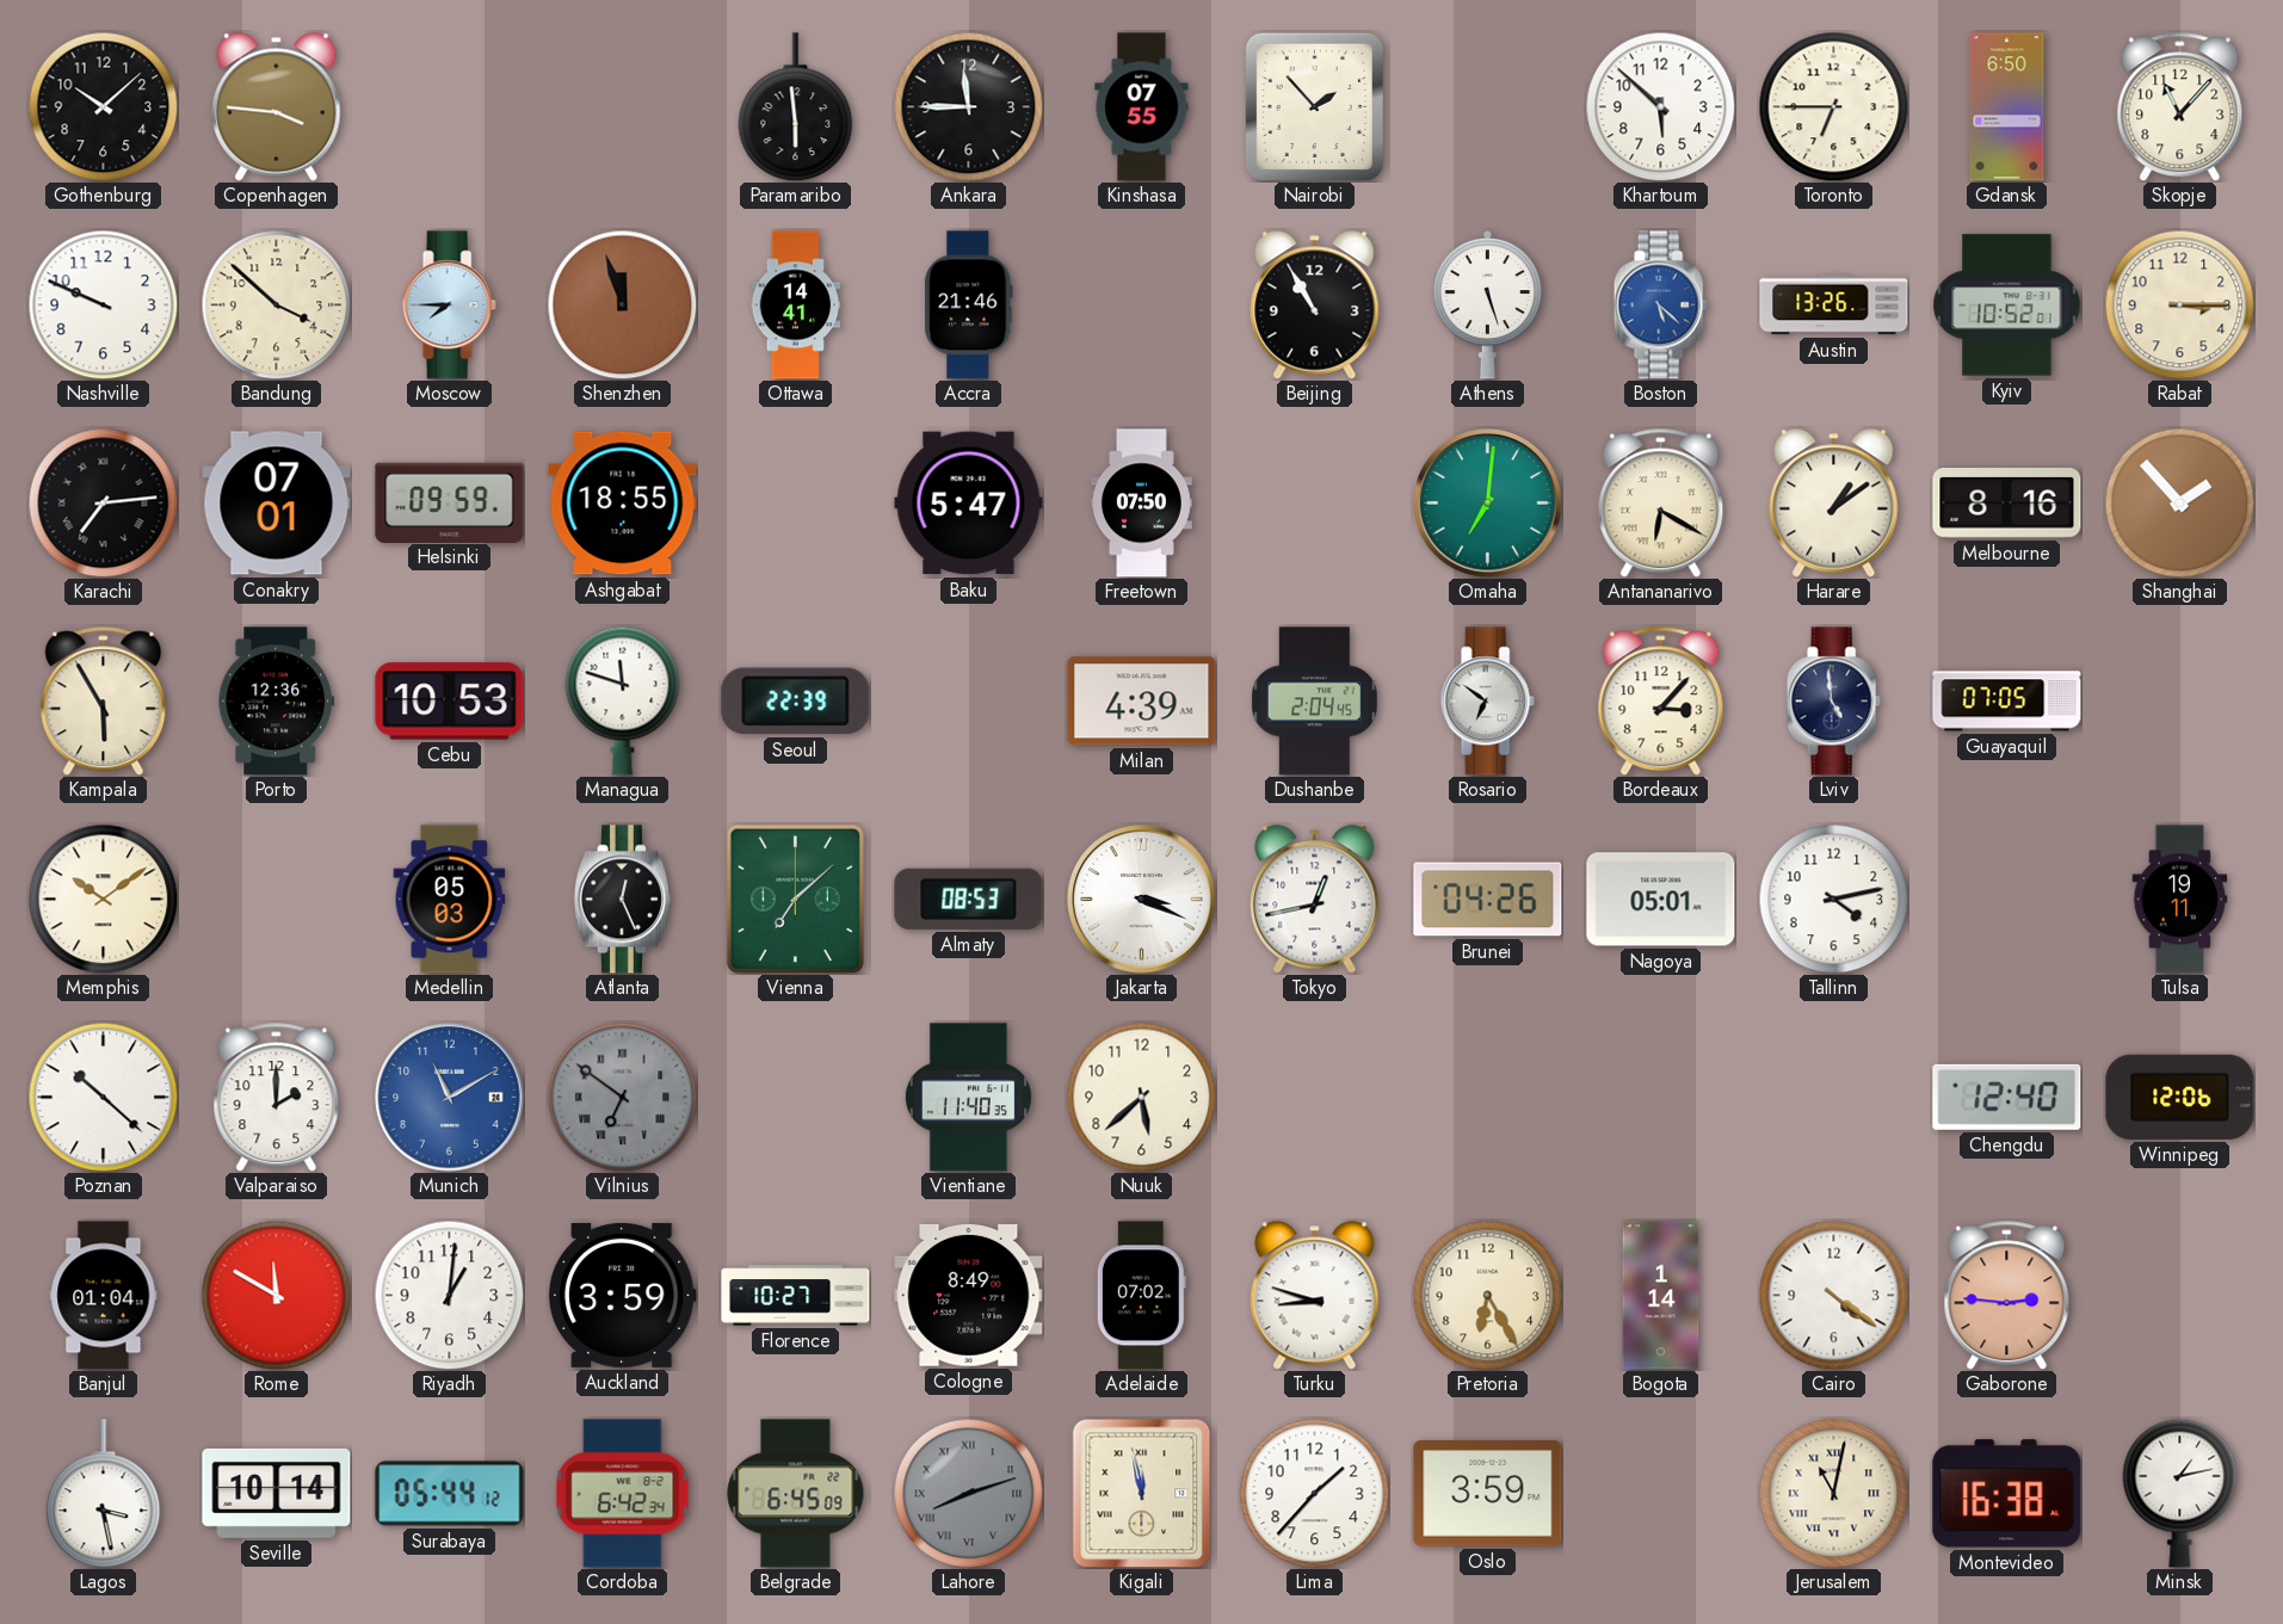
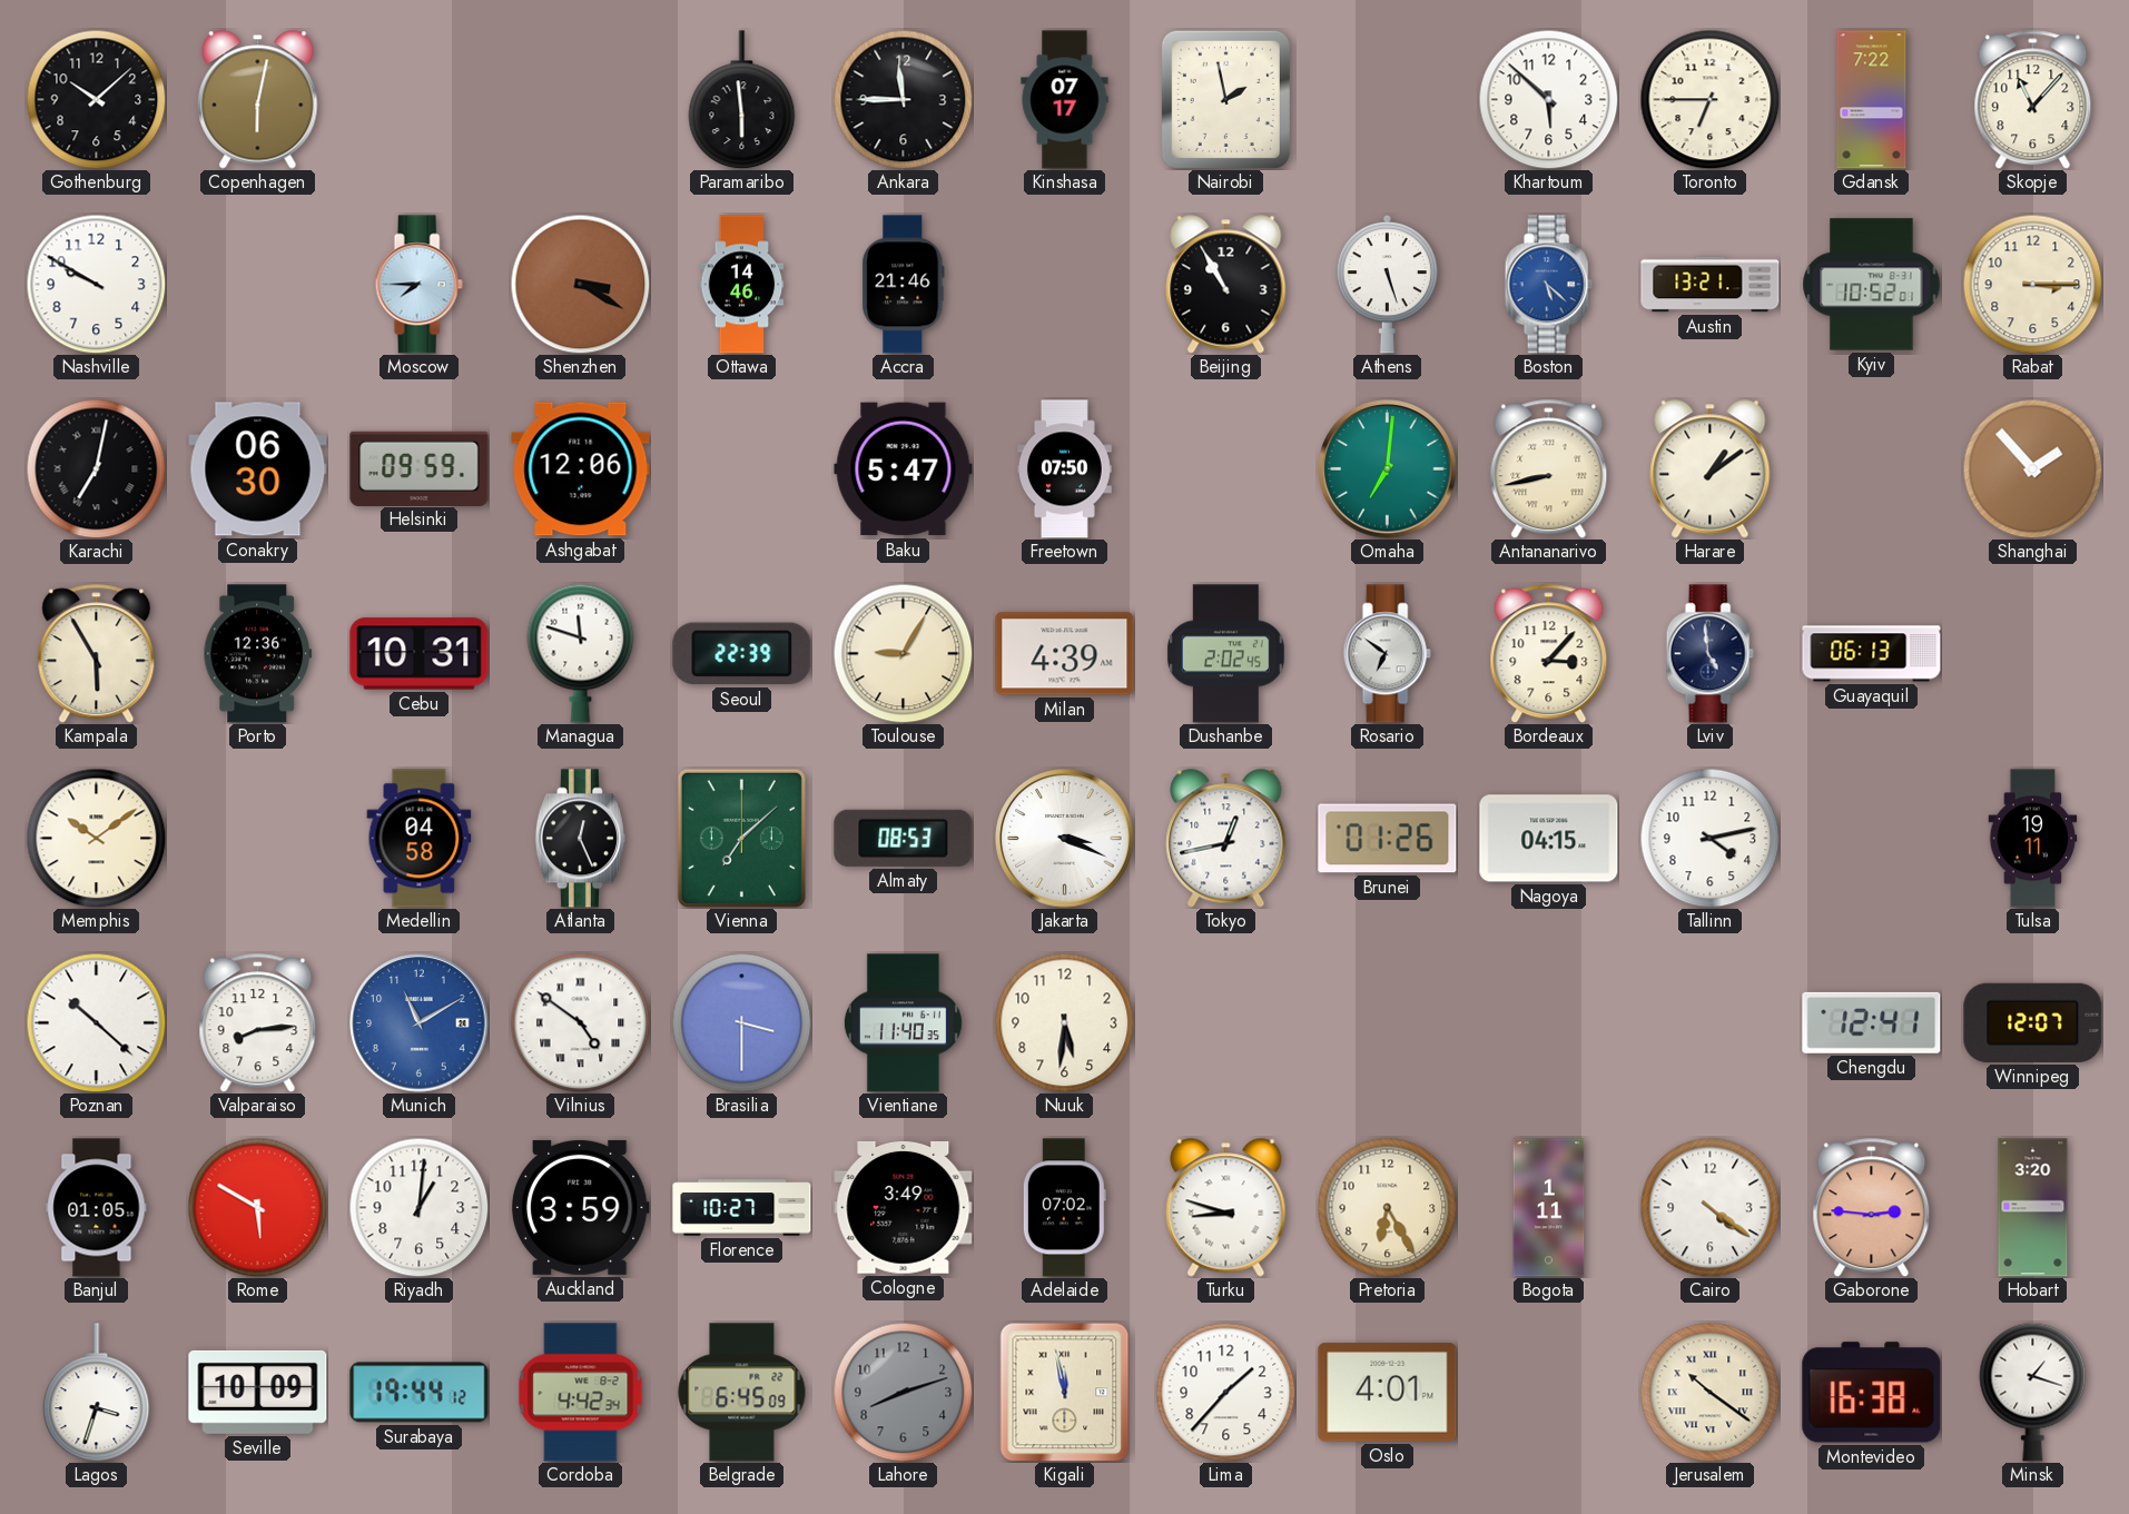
Copenhagen: 3:46 -> 6:02
Kinshasa: 07:55 -> 07:17
Nairobi: 1:53 -> 1:58
Gdansk: 6:50 -> 7:22
Nashville: 9:49 -> 9:50
Bandung: 3:52 -> none
Shenzhen: 11:57 -> 3:20
Ottawa: 14:41 -> 14:46
Austin: 13:26 -> 13:21
Karachi: 7:14 -> 7:02
Conakry: 07:01 -> 06:30
Ashgabat: 18:55 -> 12:06
Antananarivo: 6:20 -> 8:43
Melbourne: 8:16 -> none
Cebu: 10:53 -> 10:31
Toulouse: none -> 9:05
Dushanbe: 2:04 -> 2:02
Guayaquil: 07:05 -> 06:13
Medellin: 05:03 -> 04:58
Brunei: 04:26 -> 01:26
Nagoya: 05:01 -> 04:15
Valparaiso: 2:00 -> 8:14
Vilnius: 6:51 -> 4:51
Vilnius dial: grey -> white
Brasilia: none -> 3:30
Nuuk: 5:38 -> 5:31
Chengdu: 12:40 -> 12:41
Winnipeg: 12:06 -> 12:07
Banjul: 01:04 -> 01:05
Rome: 11:50 -> 5:50
Cologne: 8:49 -> 3:49
Bogota: 1:14 -> 1:11
Hobart: none -> 3:20
Lagos: 3:28 -> 3:33
Seville: 10:14 -> 10:09
Surabaya: 05:44 -> 19:44
Cordoba: 6:42 -> 4:42
Lahore numerals: Roman -> Arabic
Oslo: 3:59 -> 4:01
Jerusalem: 11:02 -> 10:21
Minsk: 1:13 -> 1:18
